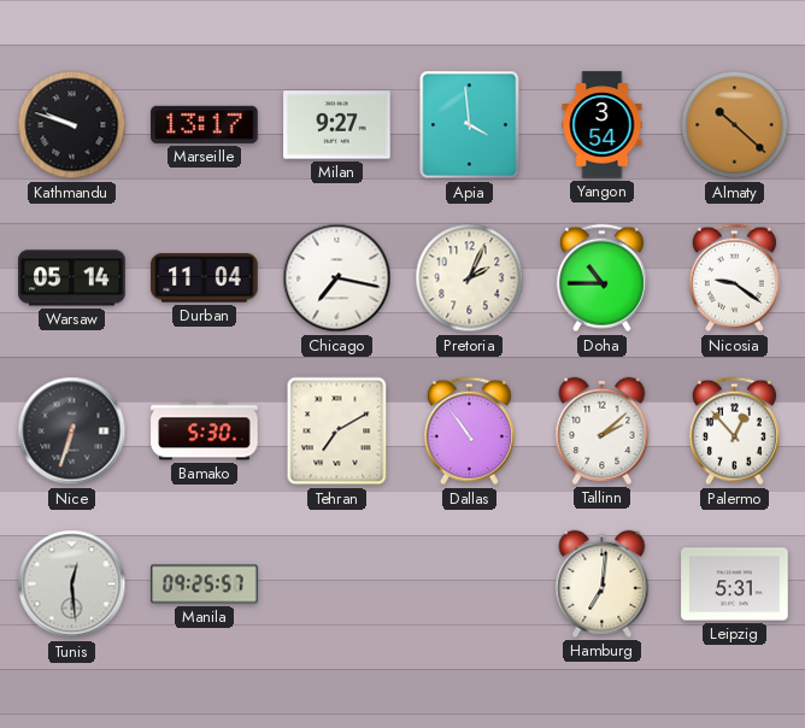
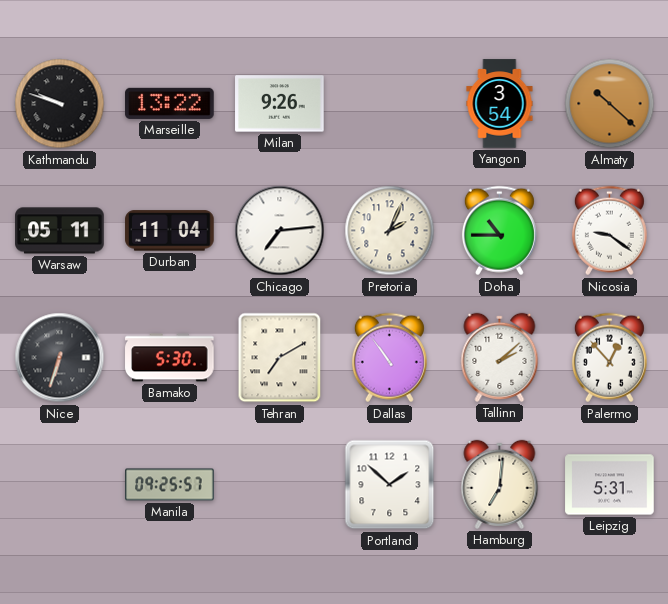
Marseille: 13:17 -> 13:22
Milan: 9:27 -> 9:26
Apia: 3:59 -> none
Warsaw: 05:14 -> 05:11
Chicago: 7:17 -> 7:14
Tunis: 12:29 -> none
Portland: none -> 1:52
